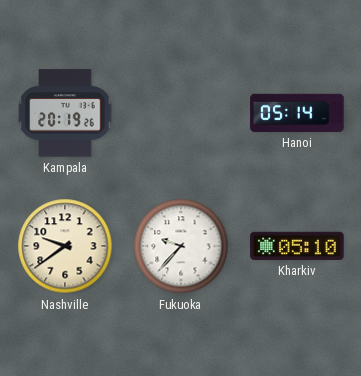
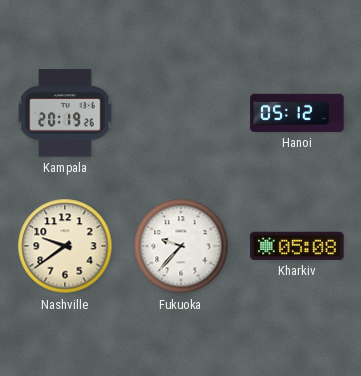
Hanoi: 05:14 -> 05:12
Kharkiv: 05:10 -> 05:08
